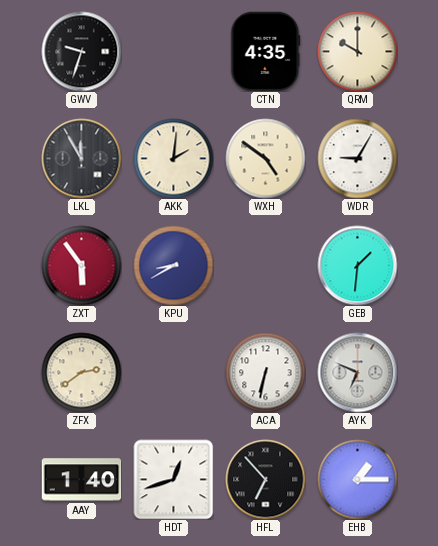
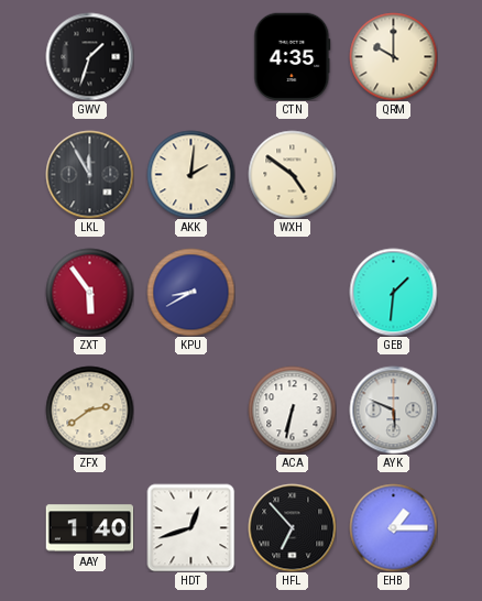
GWV: 9:33 -> 1:33
WDR: 9:05 -> none
AYK: 6:49 -> 5:49
